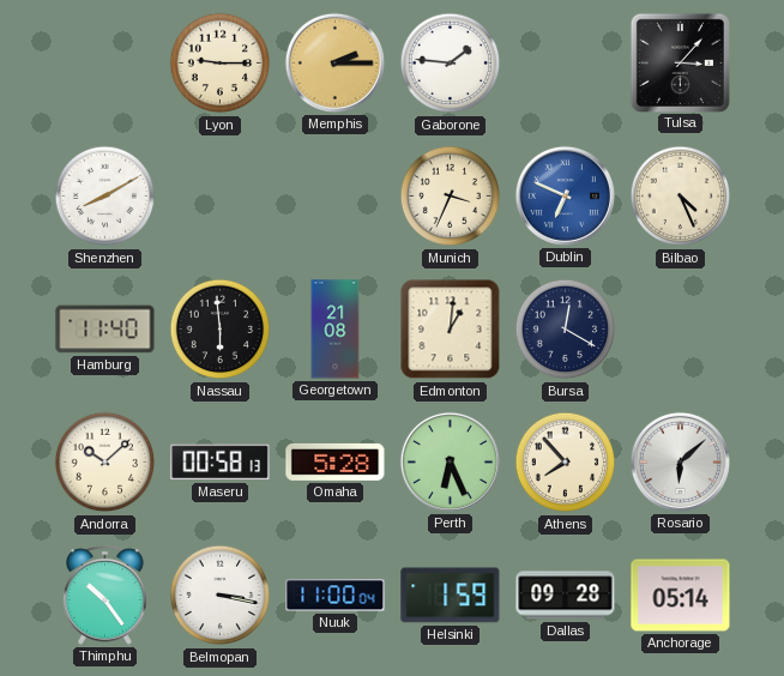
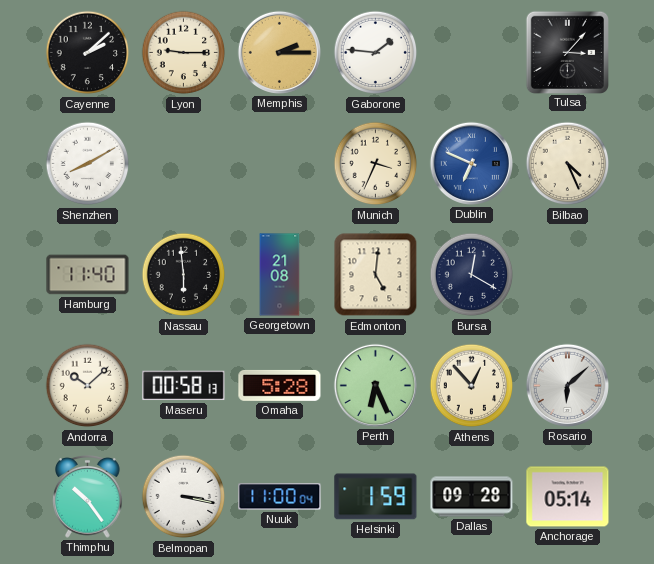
Cayenne: none -> 2:08
Edmonton: 1:01 -> 5:01
Athens: 7:53 -> 12:53
